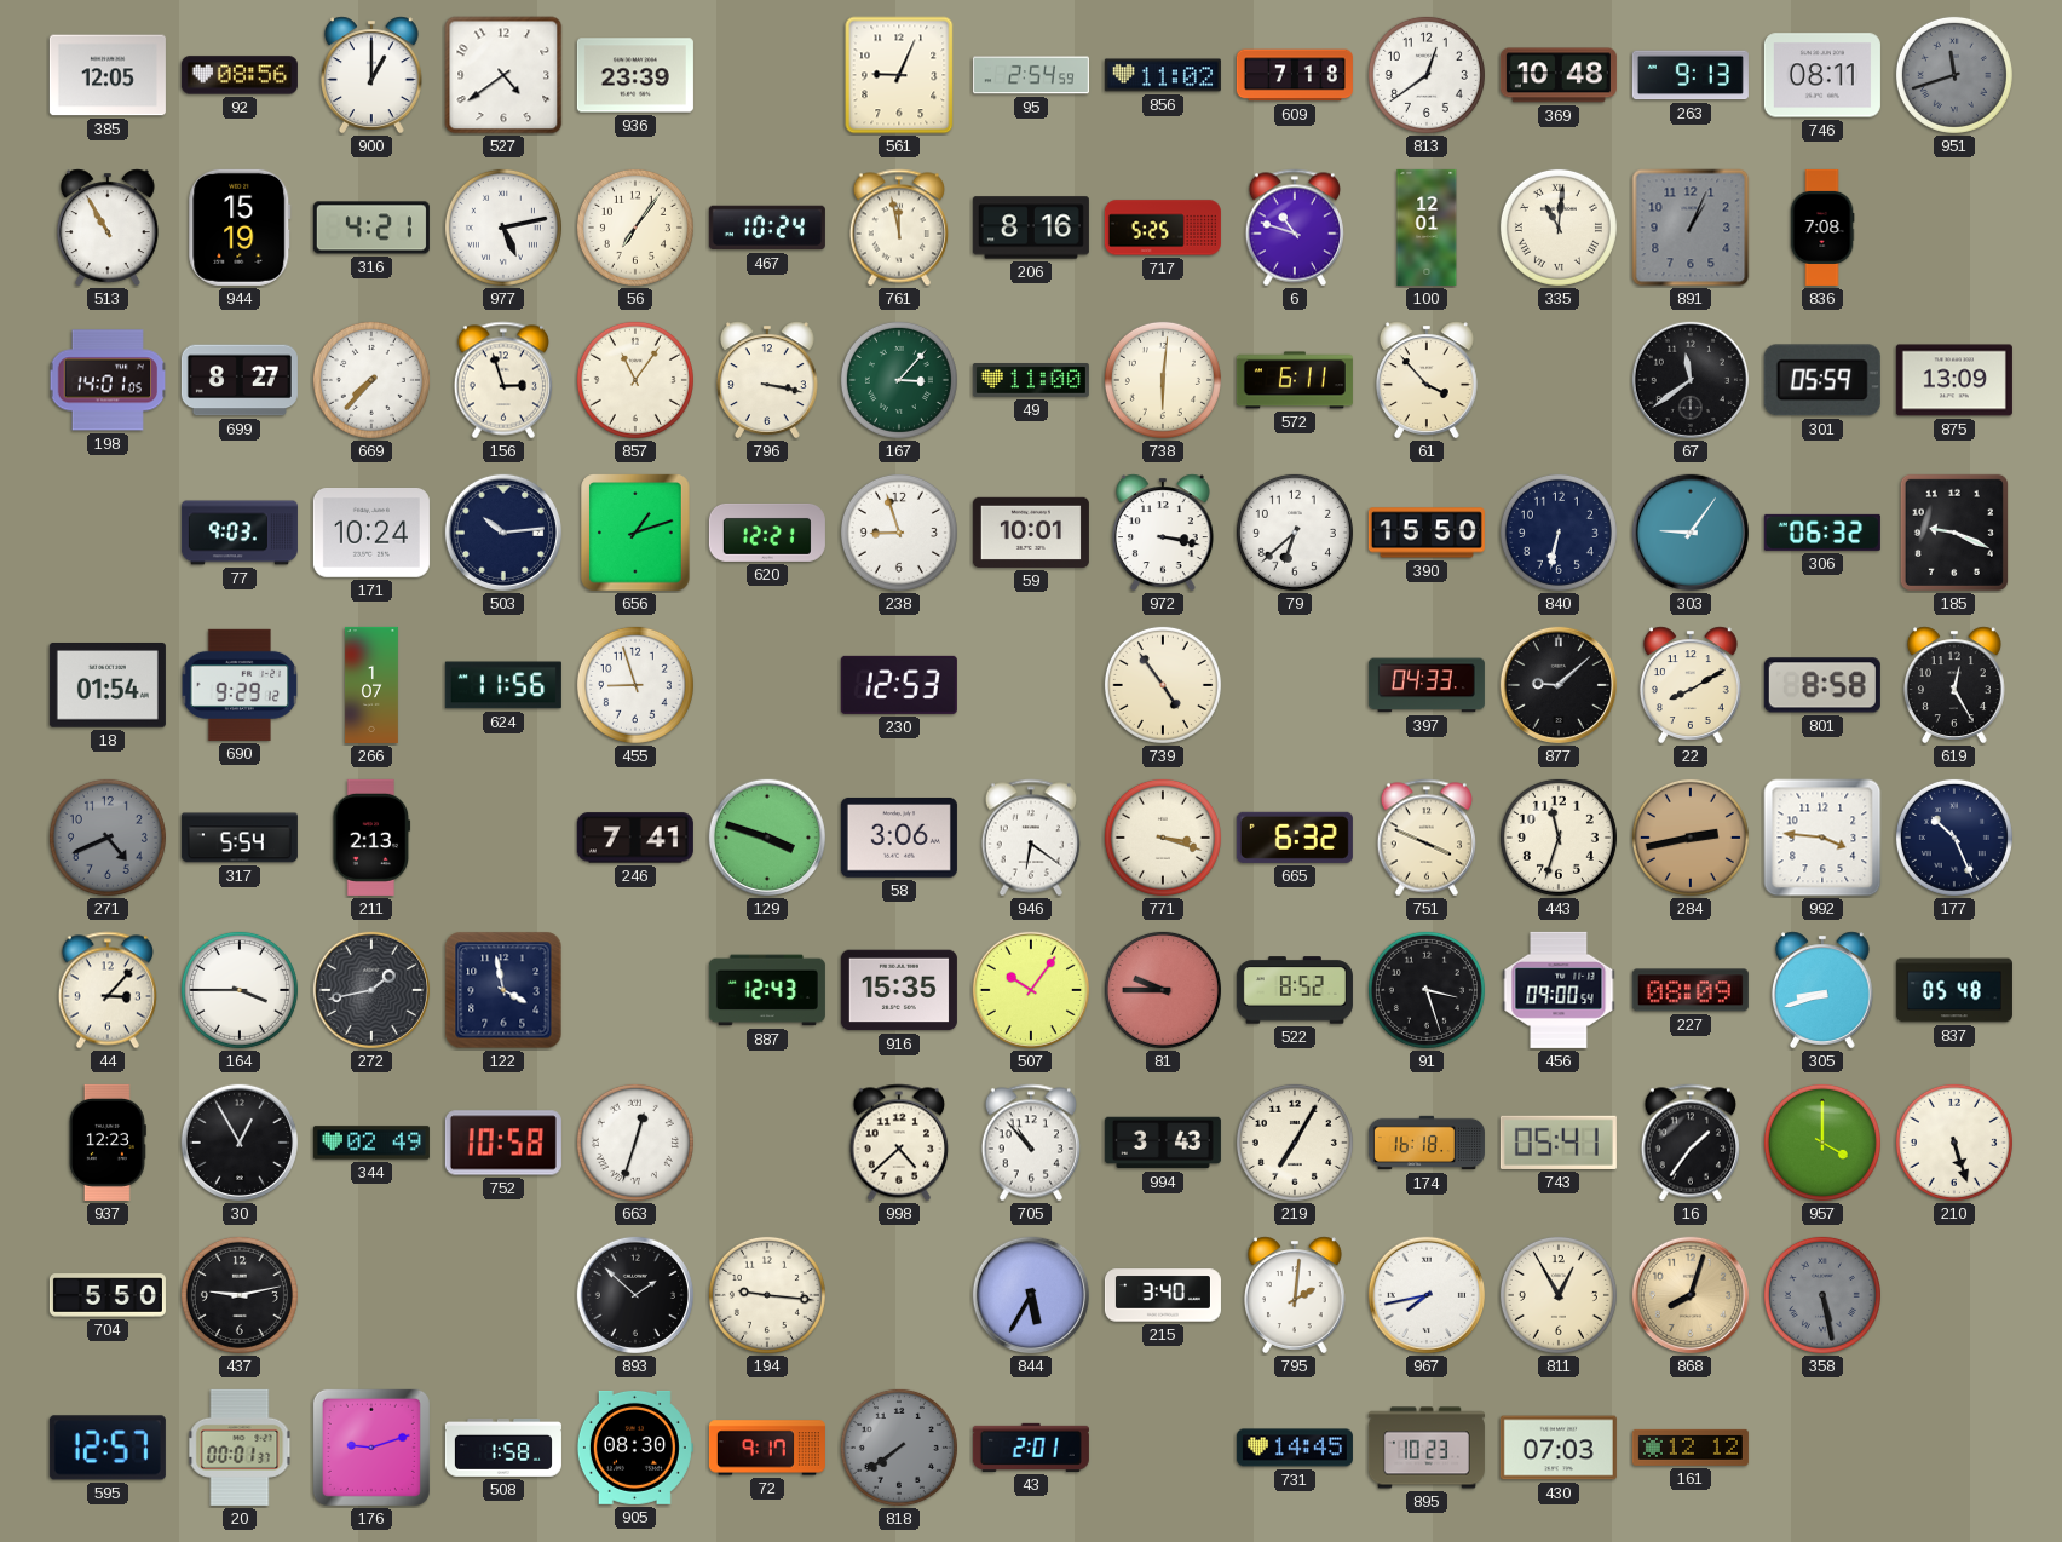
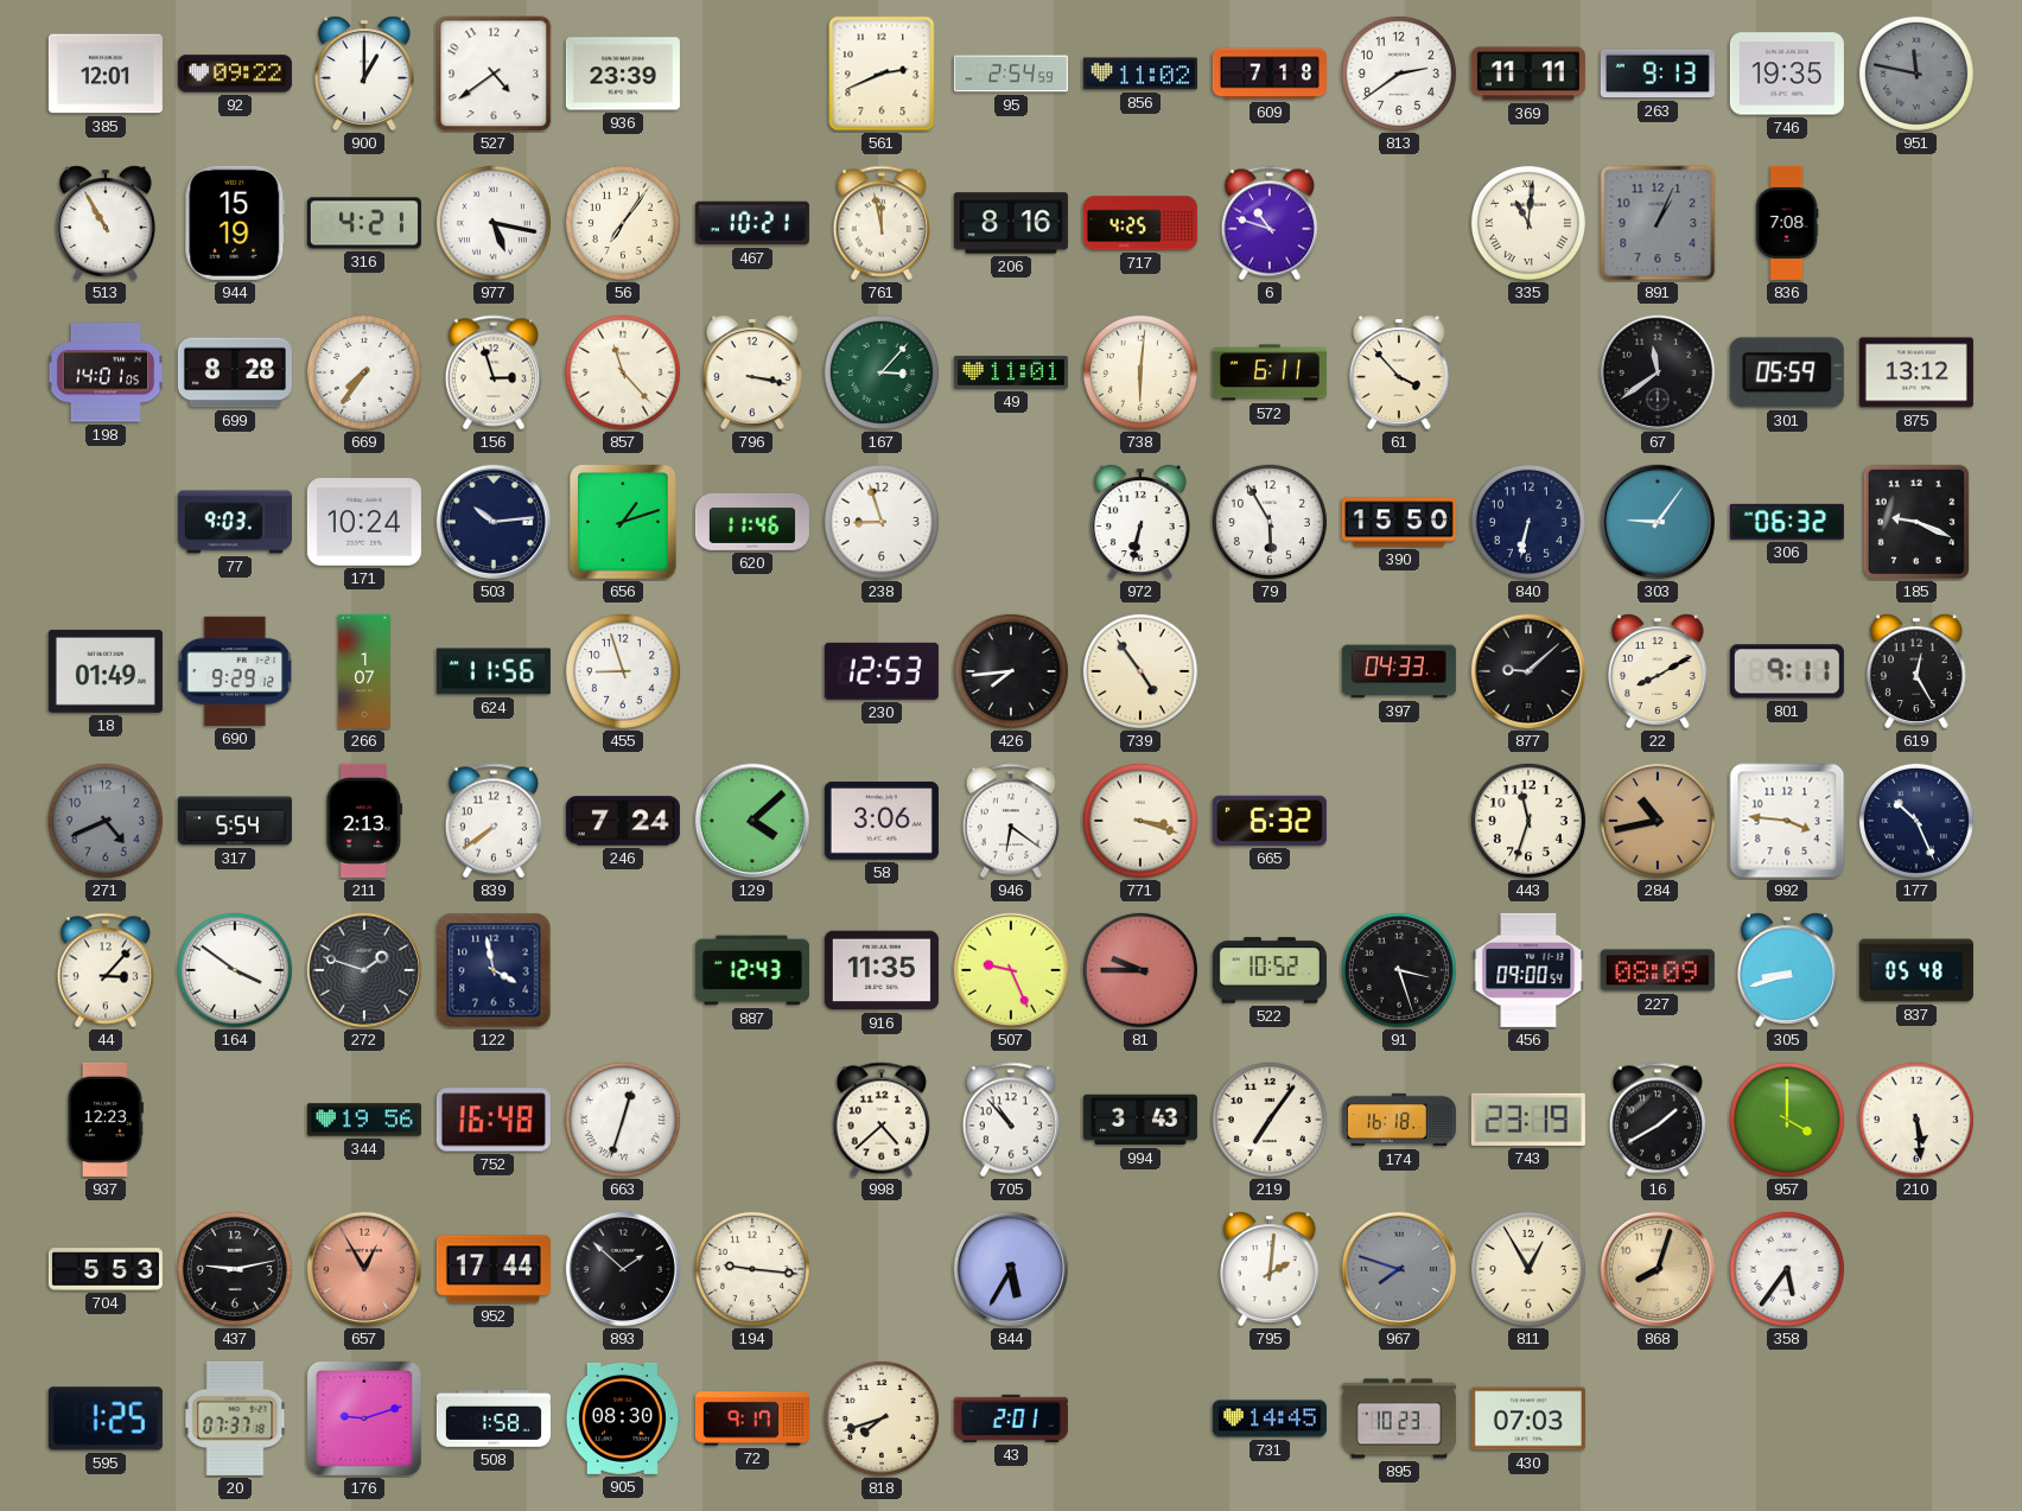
385: 12:05 -> 12:01
92: 08:56 -> 09:22
561: 9:04 -> 2:41
813: 12:39 -> 2:39
369: 10:48 -> 11:11
746: 08:11 -> 19:35
951: 11:42 -> 11:47
977: 5:13 -> 5:17
467: 10:24 -> 10:21
717: 5:25 -> 4:25
100: 12:01 -> none
699: 8:27 -> 8:28
669: 7:37 -> 7:36
857: 11:06 -> 11:23
49: 11:00 -> 11:01
875: 13:09 -> 13:12
620: 12:21 -> 11:46
59: 10:01 -> none
972: 3:17 -> 6:32
79: 6:38 -> 5:55
18: 01:54 -> 01:49
426: none -> 7:44
801: 8:58 -> 9:11
839: none -> 7:39
246: 7:41 -> 7:24
129: 3:48 -> 4:08
751: 3:49 -> none
284: 2:43 -> 10:43
164: 3:45 -> 3:51
272: 1:43 -> 1:48
916: 15:35 -> 11:35
507: 10:06 -> 9:26
522: 8:52 -> 10:52
30: 12:55 -> none
344: 02:49 -> 19:56
752: 10:58 -> 16:48
219: 7:05 -> 7:06
743: 05:41 -> 23:19
16: 1:36 -> 1:40
210: 5:27 -> 5:29
704: 5:50 -> 5:53
657: none -> 12:55
952: none -> 17:44
215: 3:40 -> none
967: 7:43 -> 7:48
967 dial: white -> grey
358: 5:28 -> 5:36
358 dial: grey -> white
595: 12:57 -> 1:25
20: 00:01 -> 07:37
818: 7:39 -> 7:42
818 dial: grey -> cream
161: 12:12 -> none
